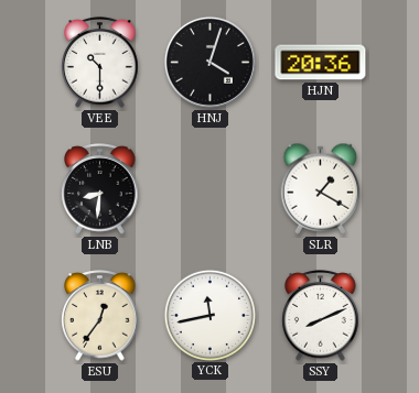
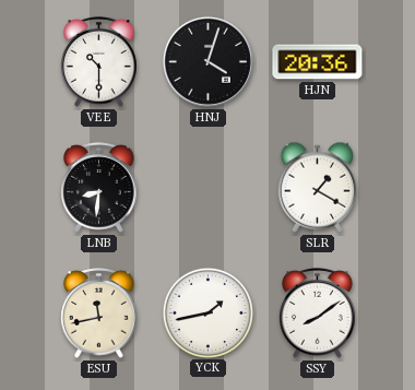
ESU: 12:36 -> 11:43
YCK: 11:43 -> 1:43
SSY: 8:11 -> 8:09
